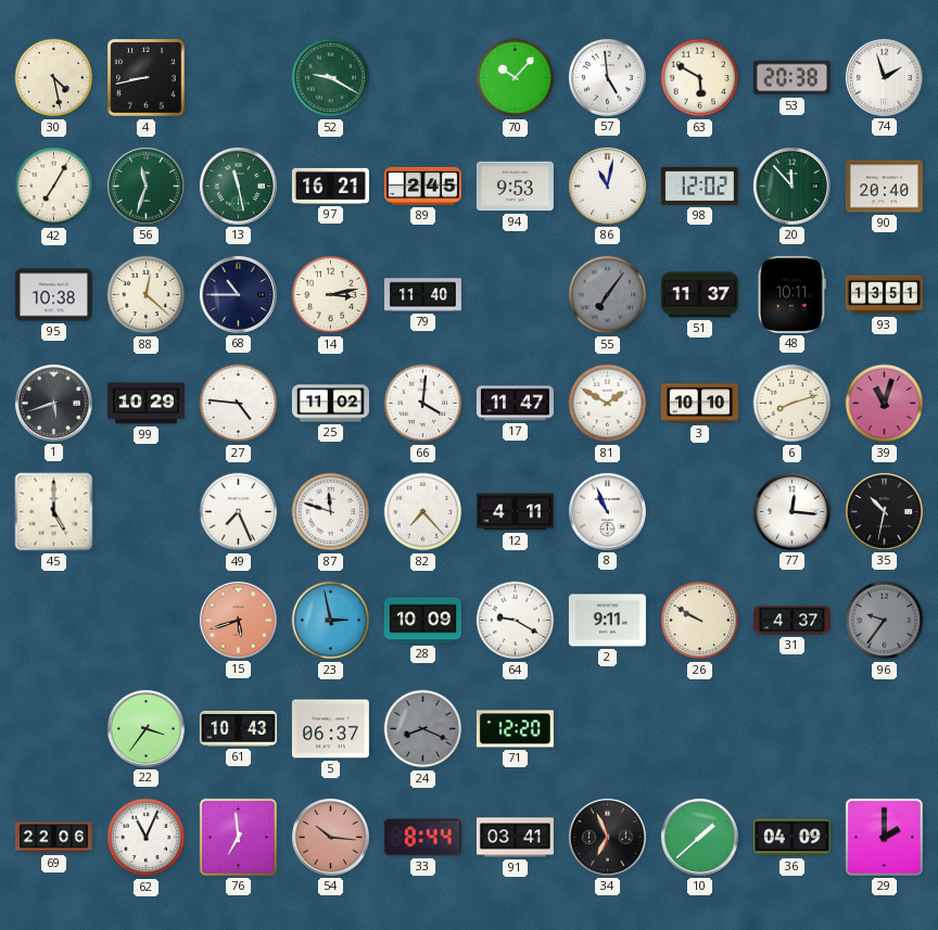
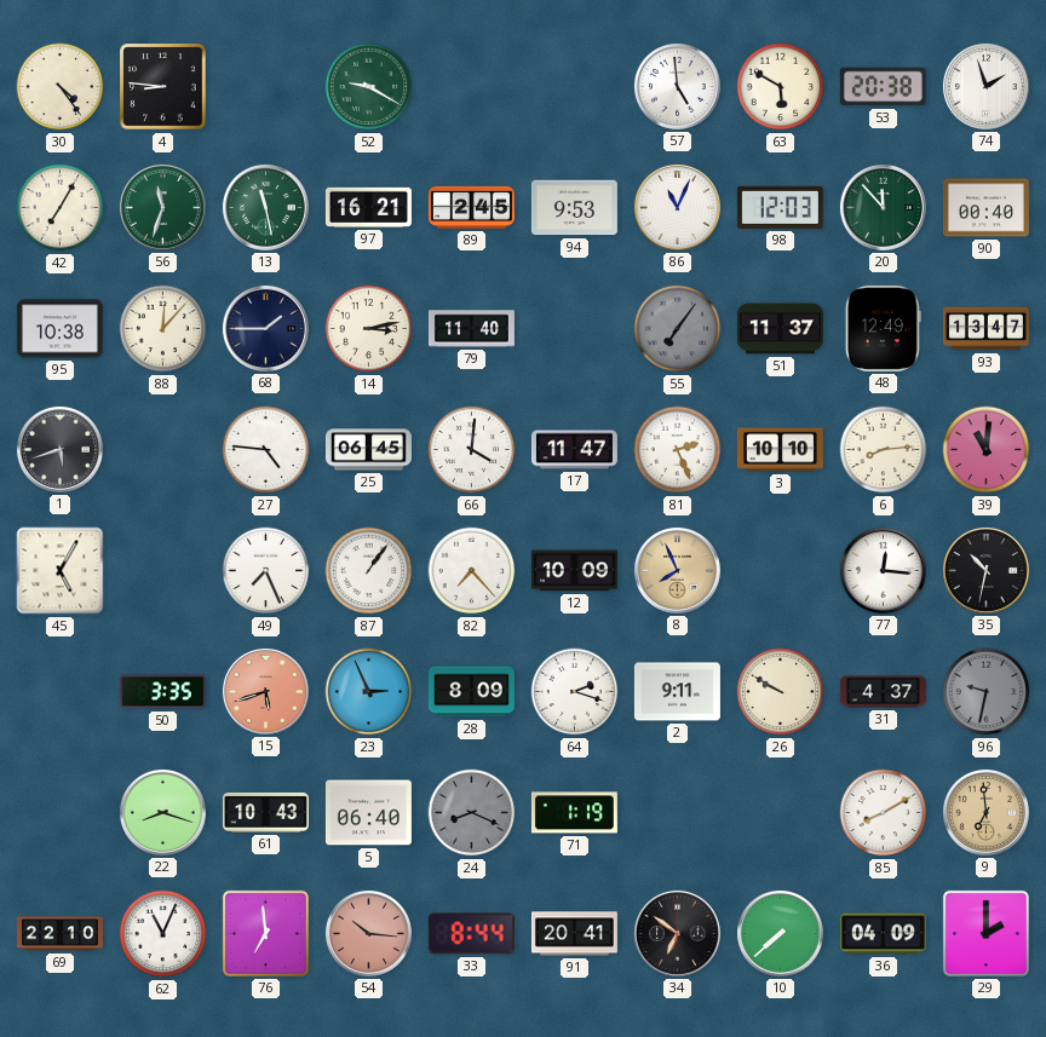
30: 4:28 -> 4:24
4: 8:43 -> 8:46
70: 10:07 -> none
86: 11:02 -> 11:04
98: 12:02 -> 12:03
90: 20:40 -> 00:40
88: 12:22 -> 12:07
68: 10:45 -> 1:45
48: 10:11 -> 12:49
93: 13:51 -> 13:47
99: 10:29 -> none
25: 11:02 -> 06:45
81: 1:50 -> 2:26
6: 8:12 -> 8:14
39: 11:03 -> 11:01
45: 5:00 -> 5:05
87: 11:48 -> 1:06
12: 4:11 -> 10:09
8: 10:56 -> 7:56
8 dial: white -> champagne
50: none -> 3:35
23: 2:58 -> 2:56
28: 10:09 -> 8:09
64: 9:20 -> 2:18
96: 9:36 -> 9:32
22: 3:36 -> 8:18
5: 06:37 -> 06:40
71: 12:20 -> 1:19
85: none -> 8:10
9: none -> 6:59
69: 22:06 -> 22:10
91: 03:41 -> 20:41
34: 6:56 -> 6:51
10: 1:38 -> 7:38
